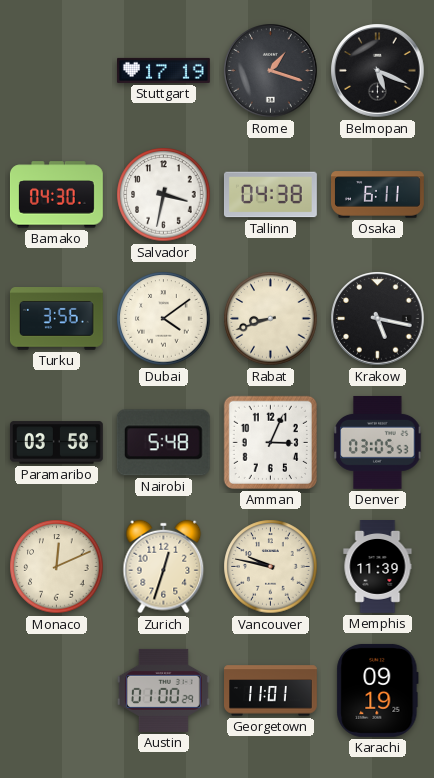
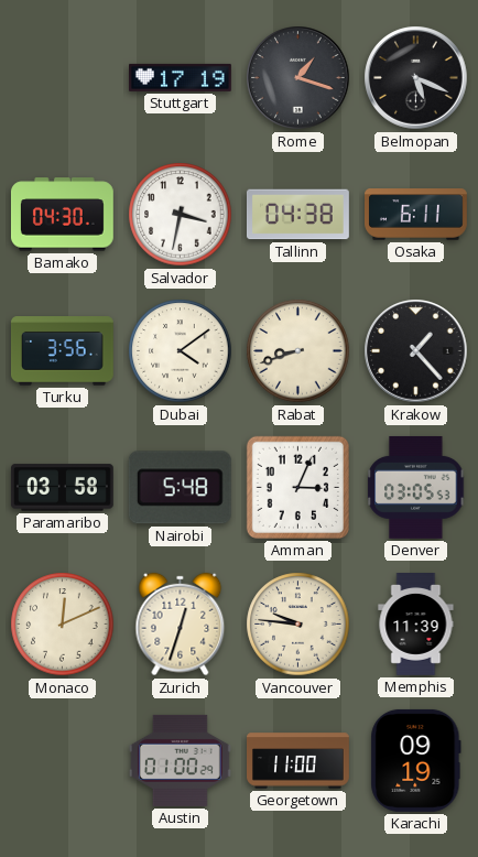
Krakow: 5:17 -> 1:23
Vancouver: 9:47 -> 9:46
Georgetown: 11:01 -> 11:00
